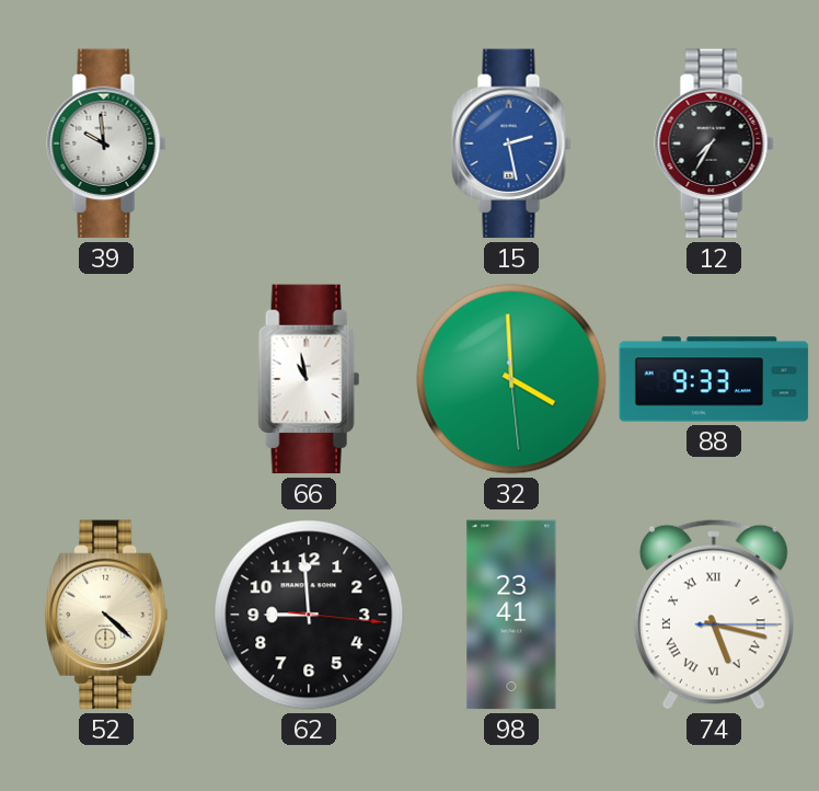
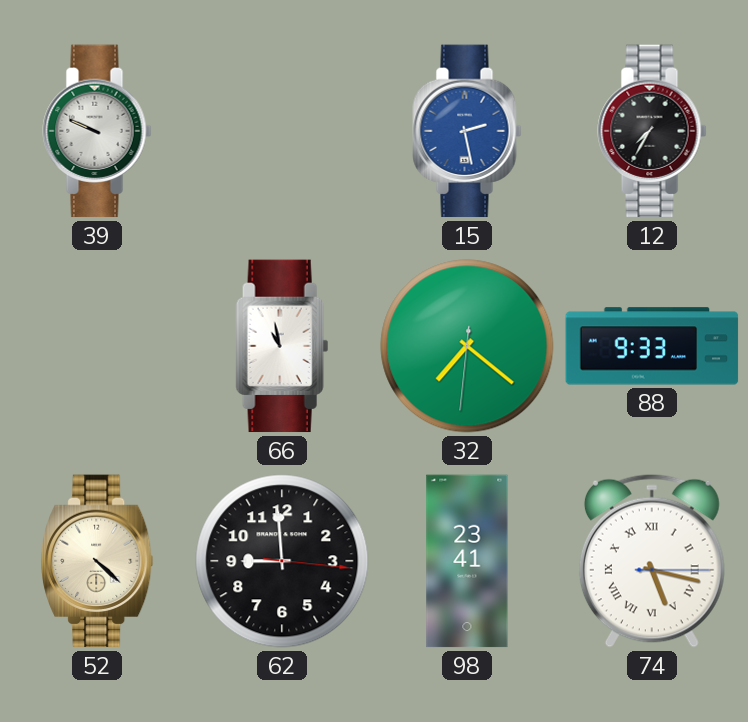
39: 9:59 -> 9:49
32: 3:59 -> 7:21
